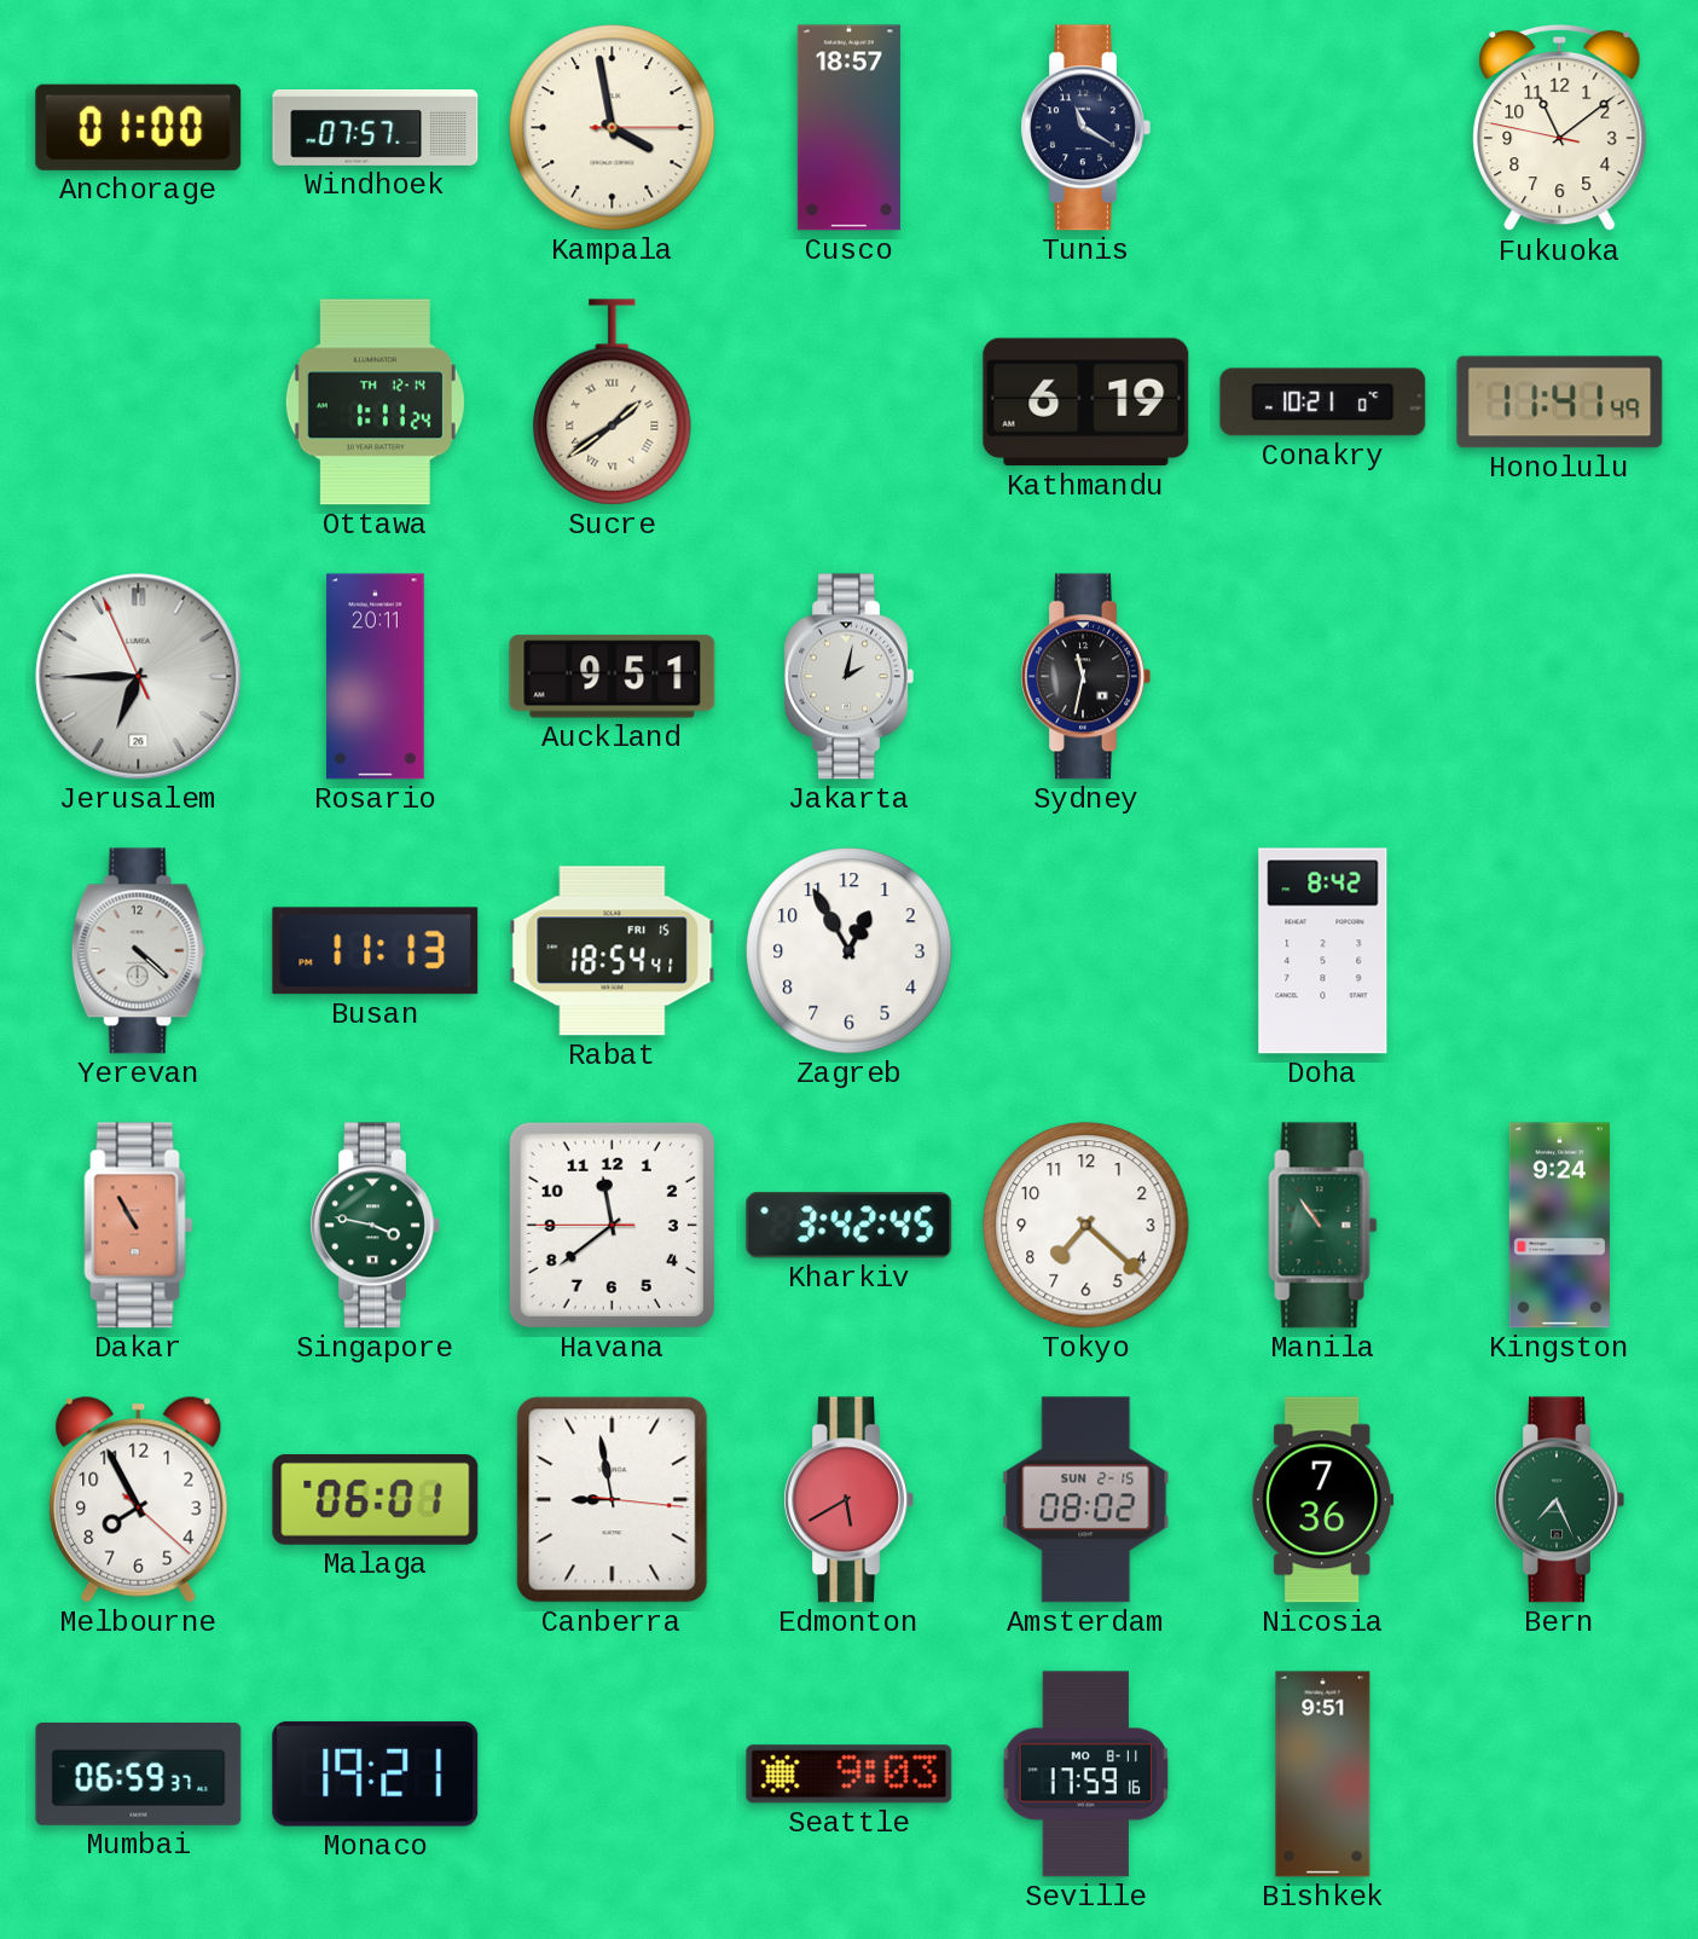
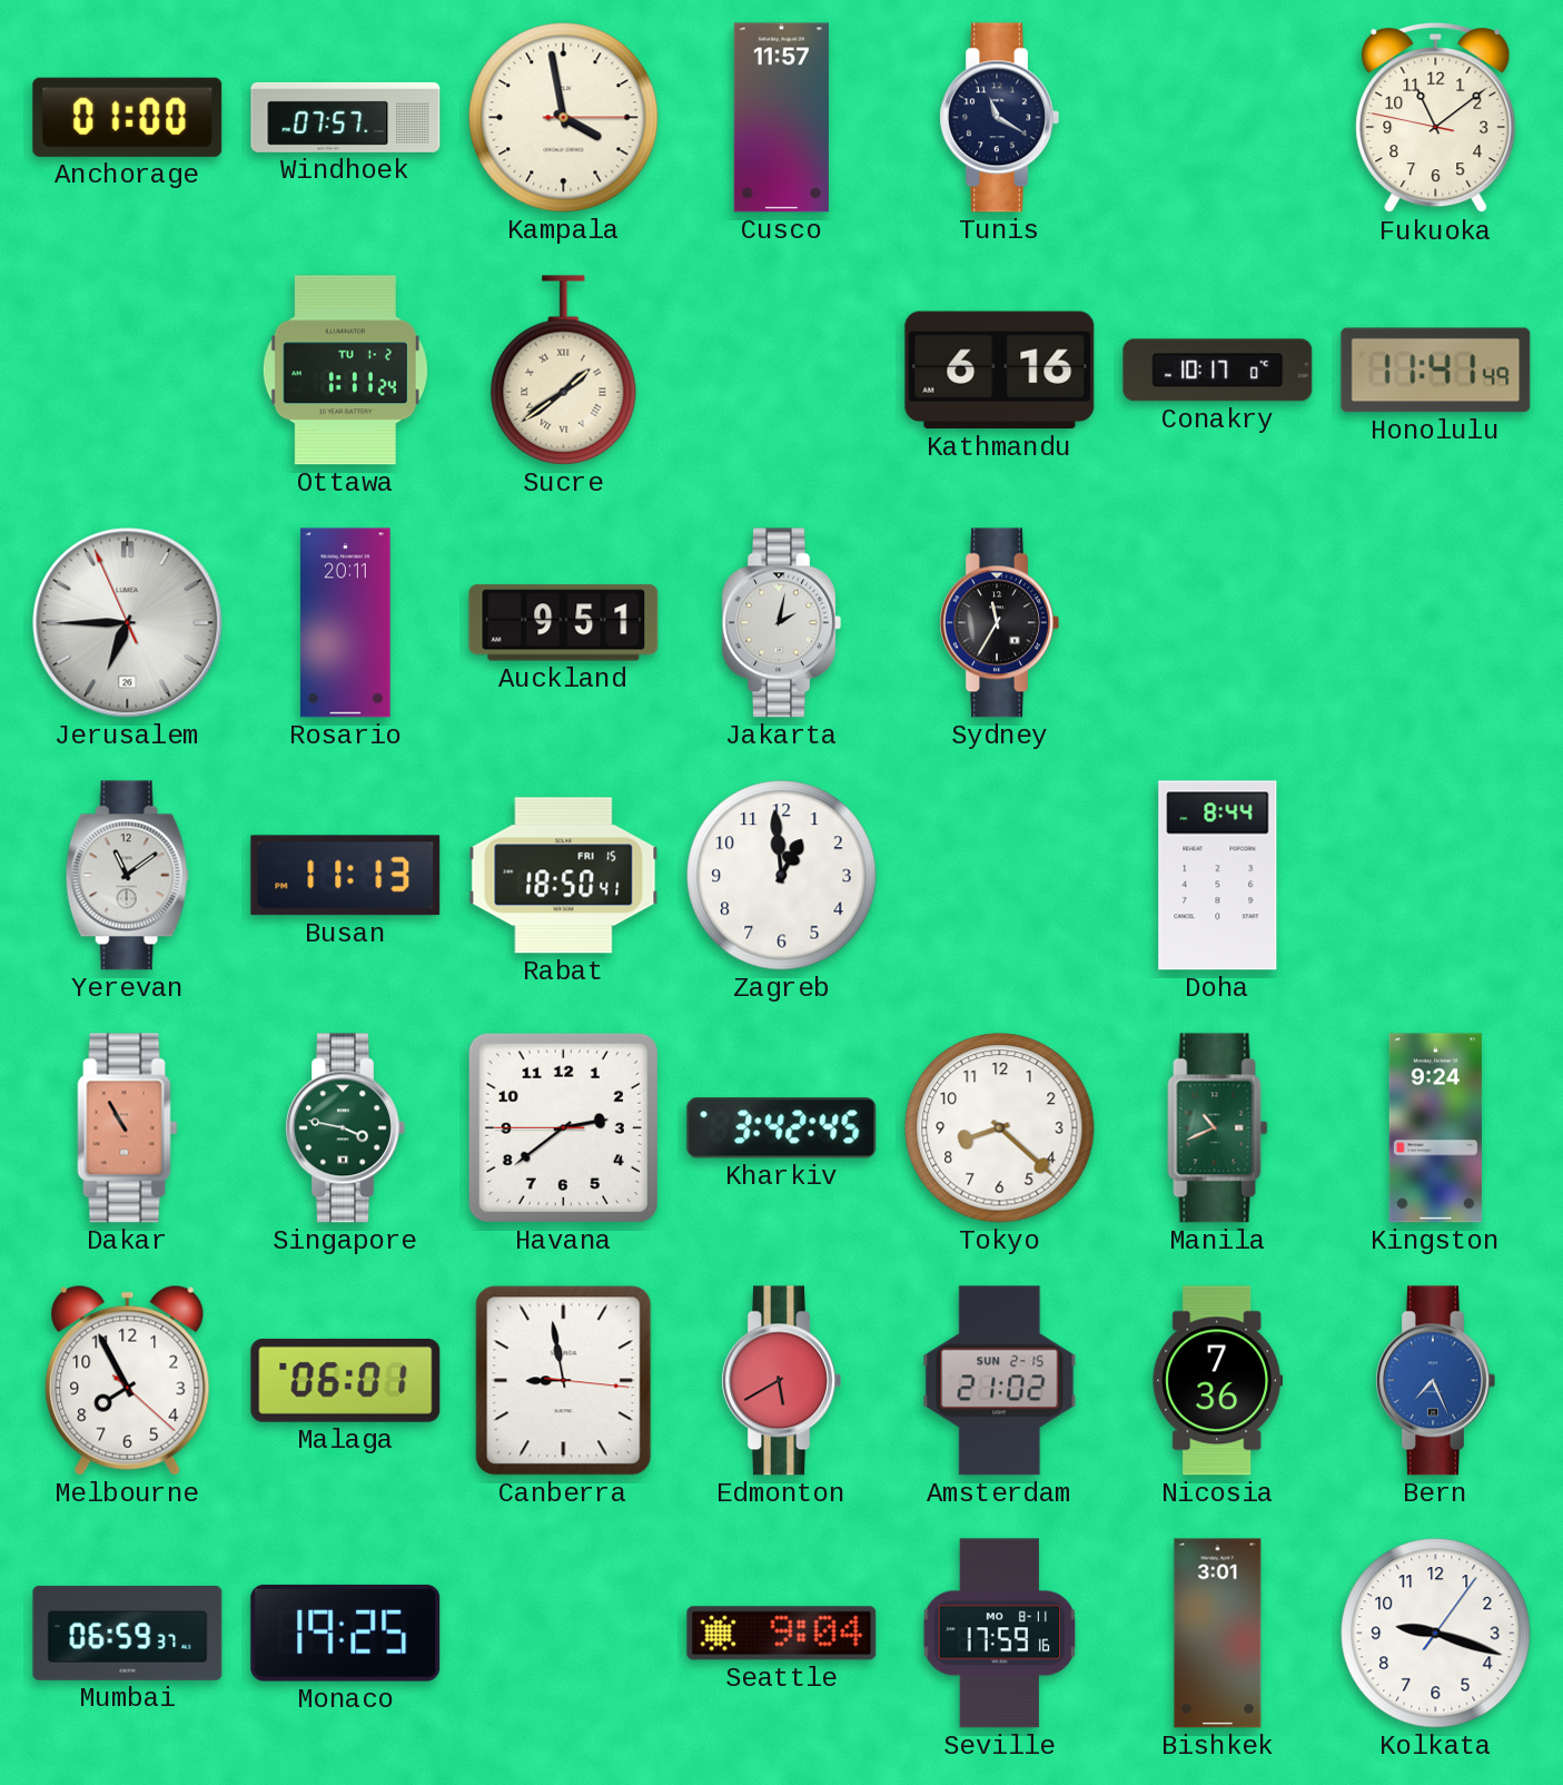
Cusco: 18:57 -> 11:57
Ottawa date: TH 12-14 -> TU 1-2
Kathmandu: 6:19 -> 6:16
Conakry: 10:21 -> 10:17
Sydney: 11:32 -> 11:35
Yerevan: 4:22 -> 11:09
Rabat: 18:54 -> 18:50
Zagreb: 12:55 -> 12:59
Doha: 8:42 -> 8:44
Havana: 11:38 -> 2:38
Tokyo: 7:22 -> 8:22
Manila: 10:54 -> 10:41
Amsterdam: 08:02 -> 21:02
Bern dial: green -> blue
Monaco: 19:21 -> 19:25
Seattle: 9:03 -> 9:04
Bishkek: 9:51 -> 3:01
Kolkata: none -> 9:18
